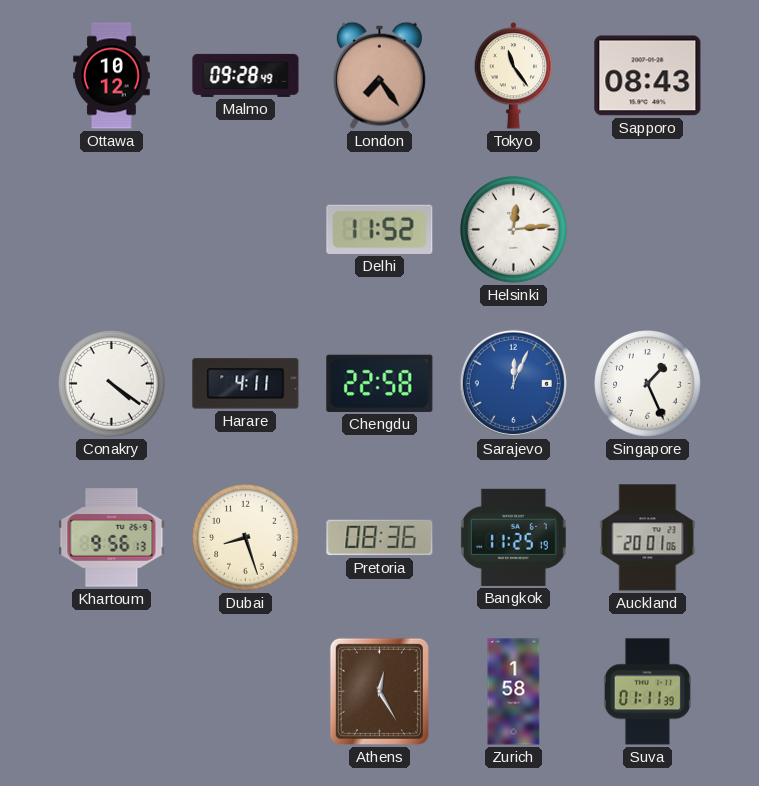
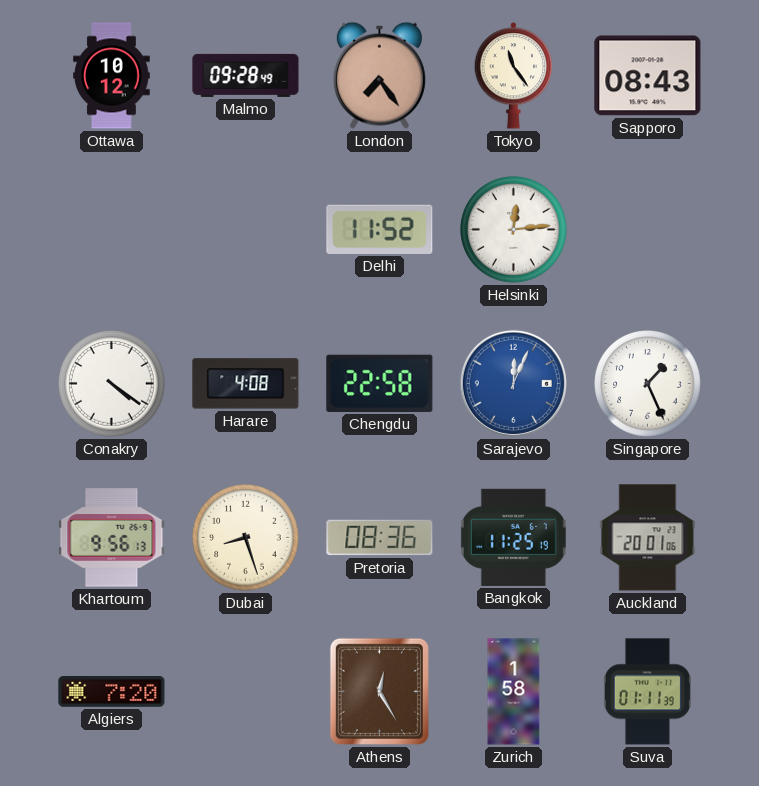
Harare: 4:11 -> 4:08
Algiers: none -> 7:20
